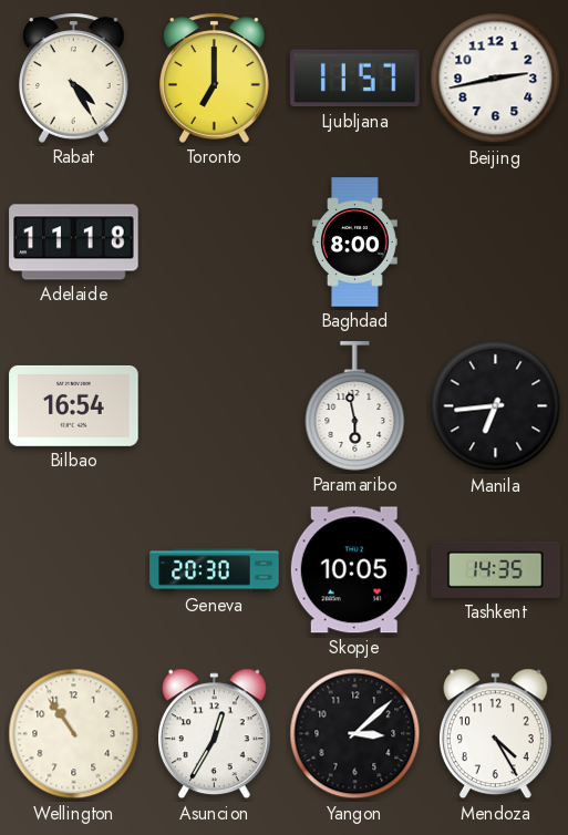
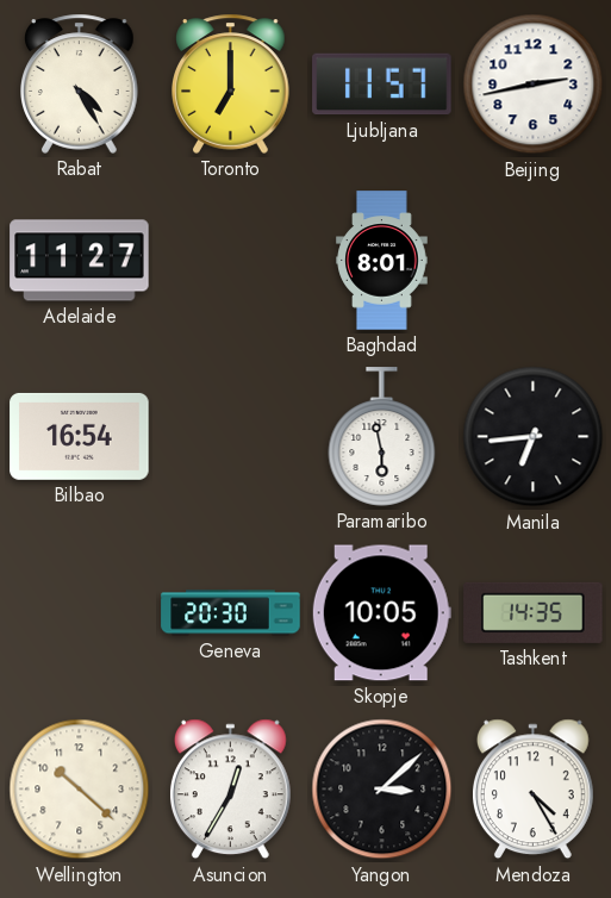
Adelaide: 11:18 -> 11:27
Baghdad: 8:00 -> 8:01
Wellington: 10:54 -> 10:22
